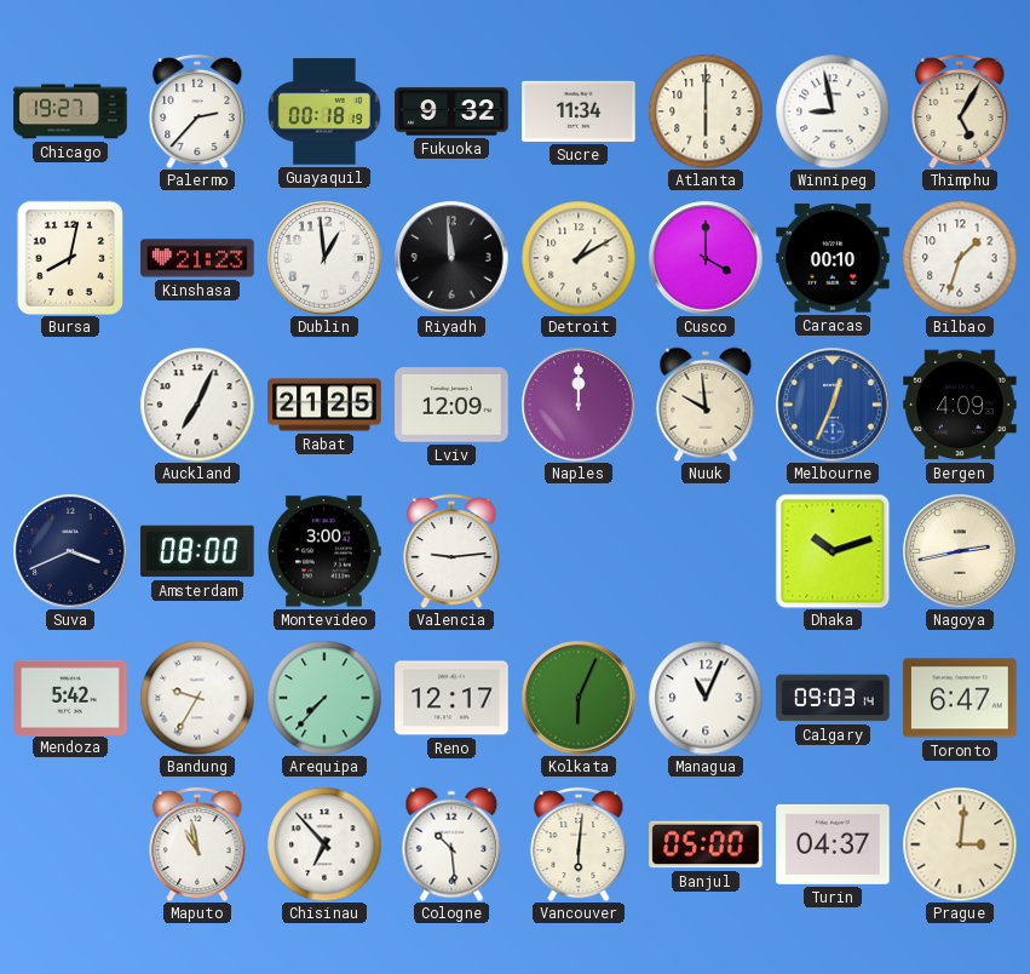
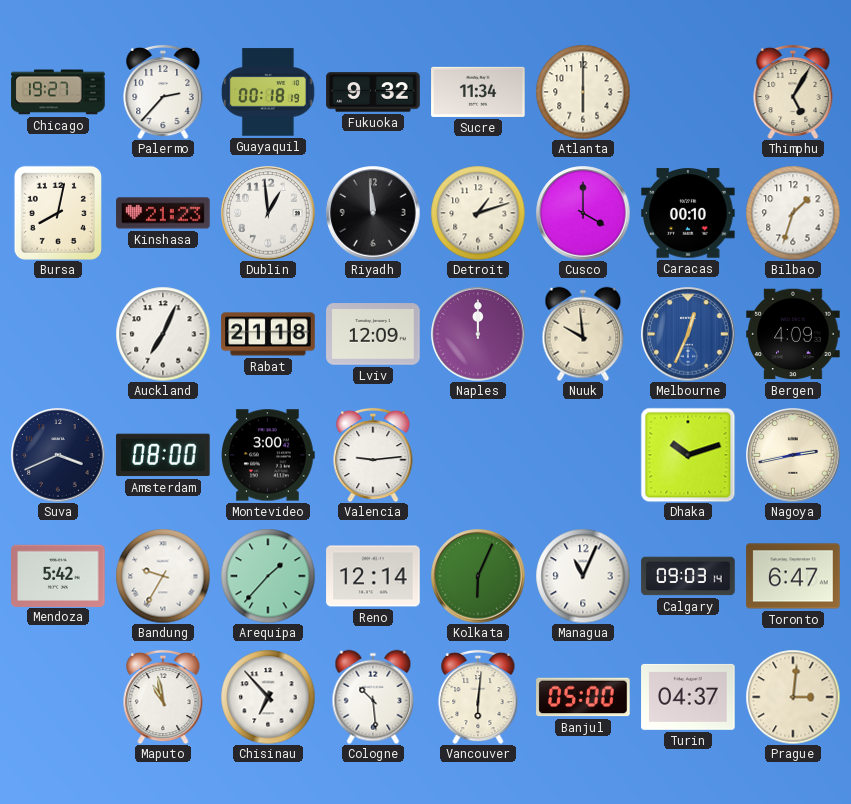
Winnipeg: 8:58 -> none
Detroit: 1:10 -> 1:12
Rabat: 21:25 -> 21:18
Arequipa: 7:37 -> 1:37
Reno: 12:17 -> 12:14
